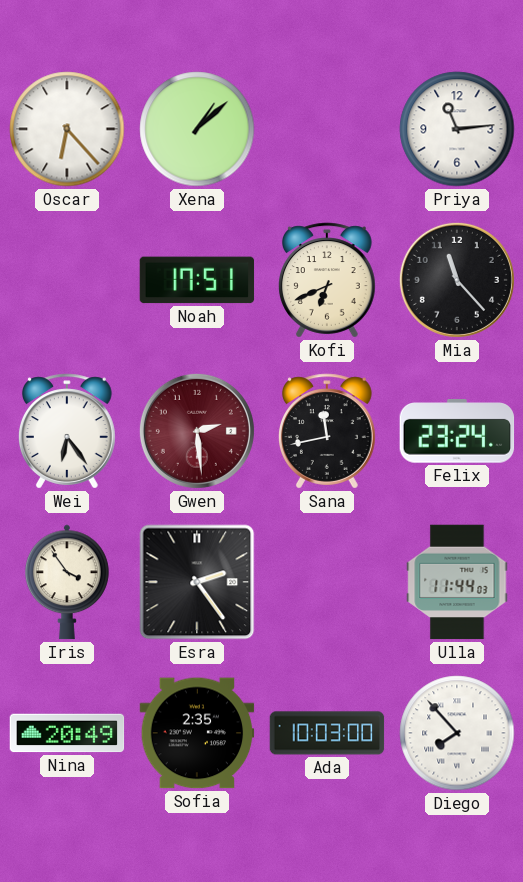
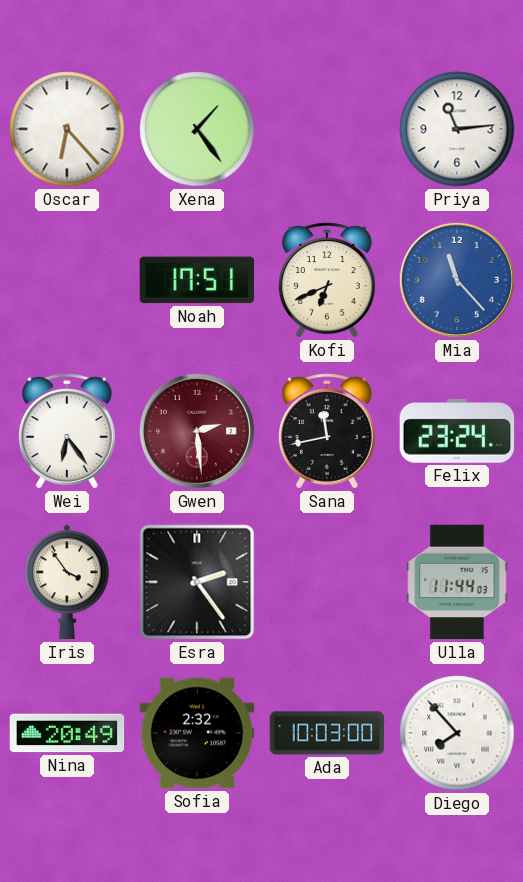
Xena: 1:08 -> 1:24
Mia dial: black -> blue
Sofia: 2:35 -> 2:32
